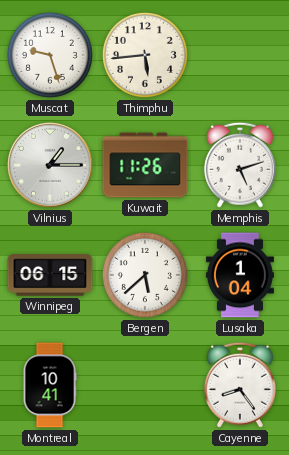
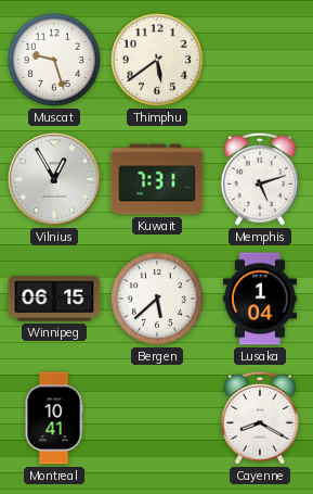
Thimphu: 5:44 -> 5:39
Vilnius: 1:15 -> 12:55
Kuwait: 11:26 -> 7:31
Cayenne: 8:24 -> 8:20
